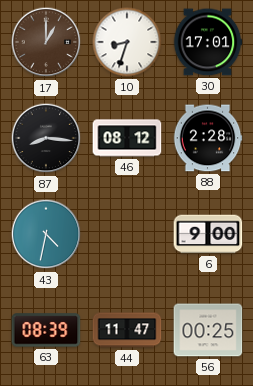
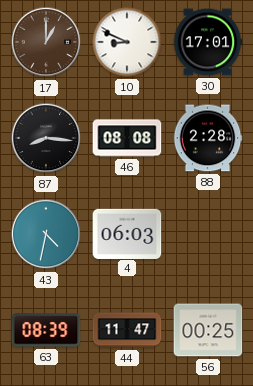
10: 8:33 -> 8:49
46: 08:12 -> 08:08
4: none -> 06:03
6: 9:00 -> none
